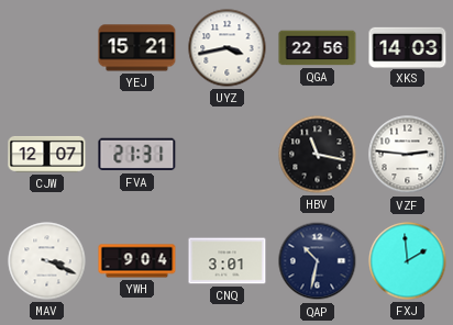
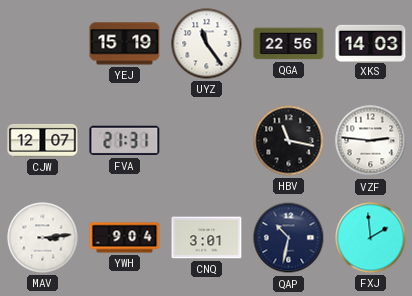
YEJ: 15:21 -> 15:19
UYZ: 3:43 -> 11:24
MAV: 3:19 -> 3:14
